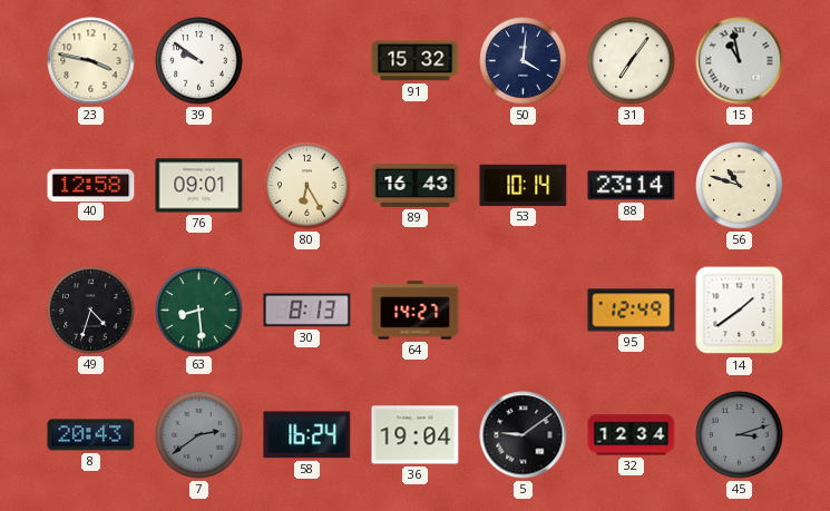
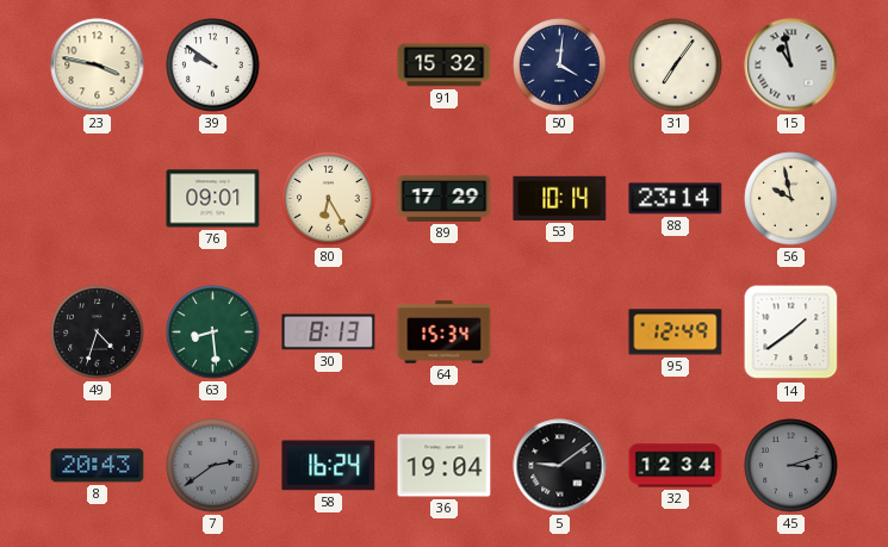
40: 12:58 -> none
89: 16:43 -> 17:29
56: 10:48 -> 9:58
64: 14:27 -> 15:34
